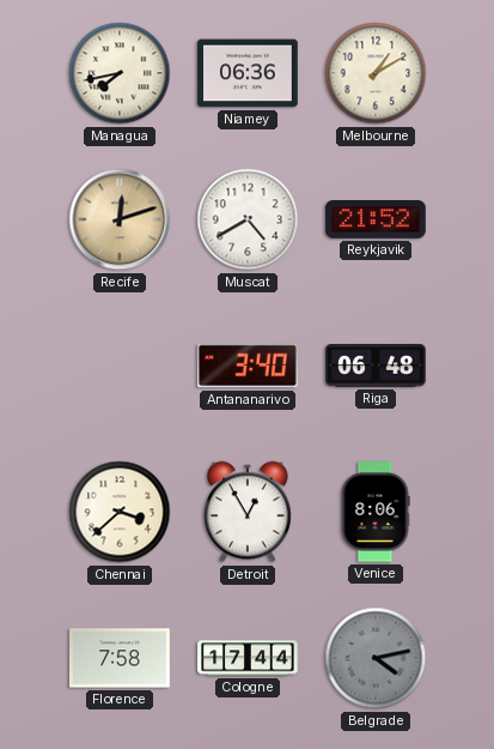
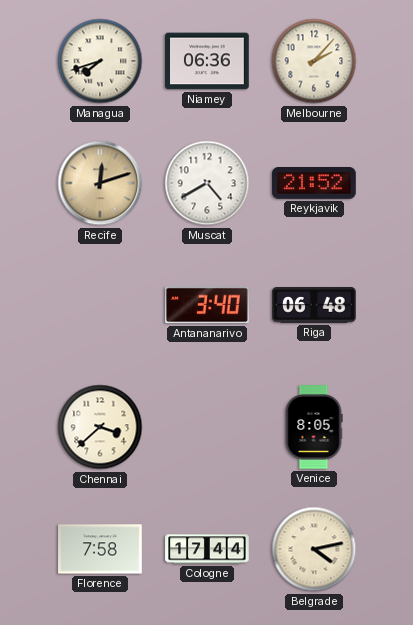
Managua: 7:43 -> 7:42
Melbourne: 1:10 -> 2:07
Detroit: 12:55 -> none
Venice: 8:06 -> 8:05
Belgrade dial: grey -> cream
